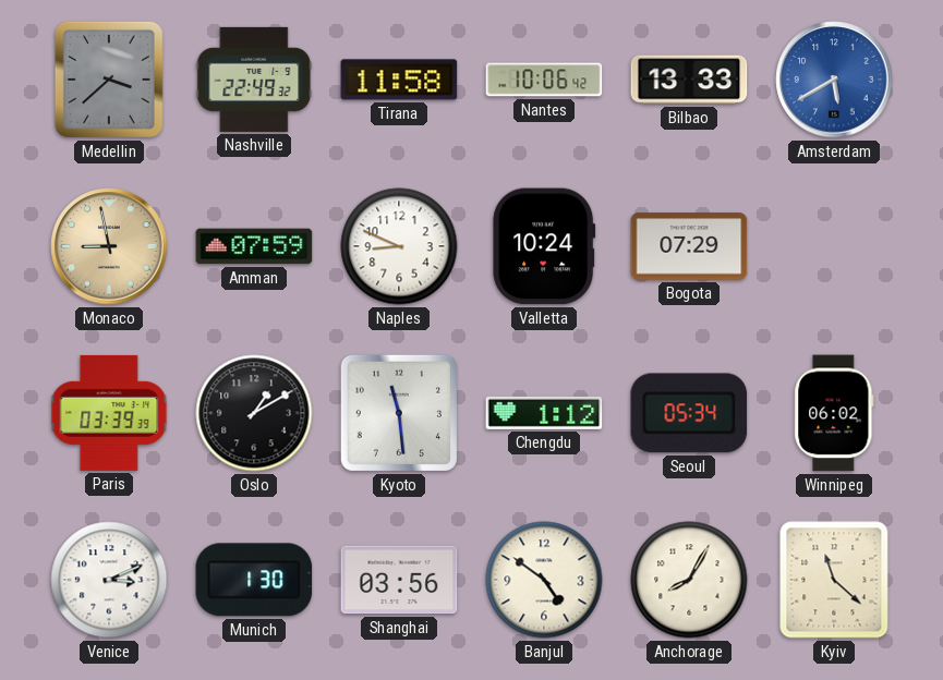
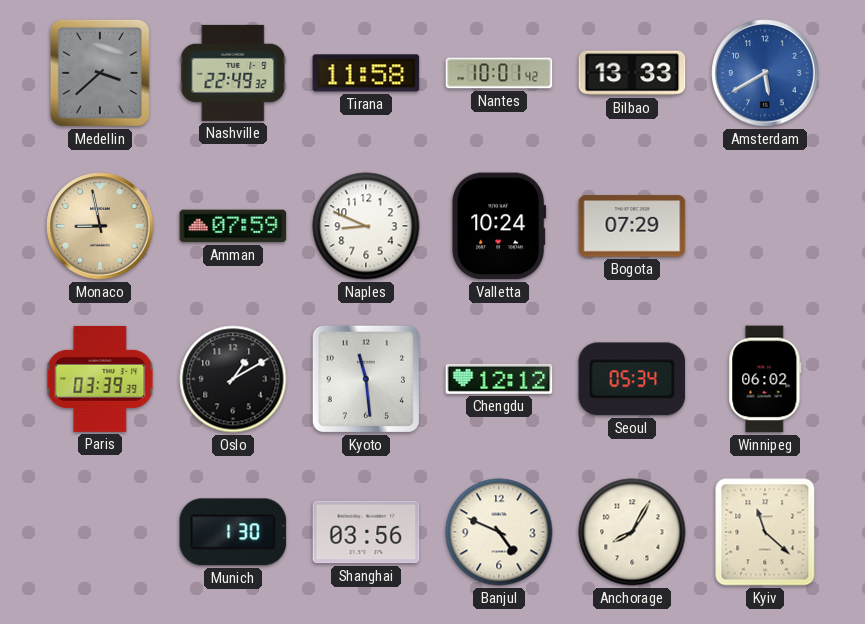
Nantes: 10:06 -> 10:01
Chengdu: 1:12 -> 12:12
Venice: 3:11 -> none
Banjul: 4:51 -> 4:49
